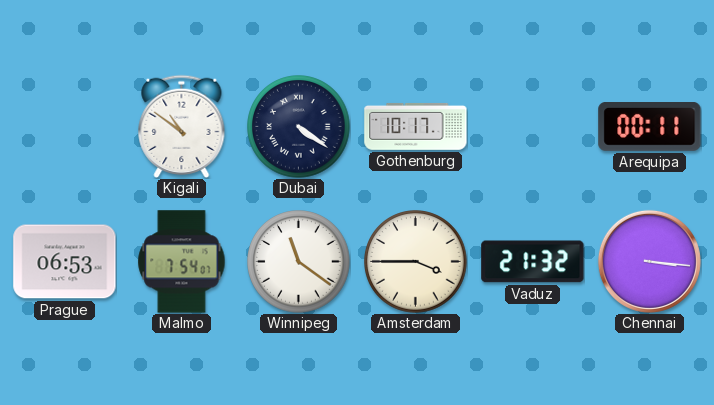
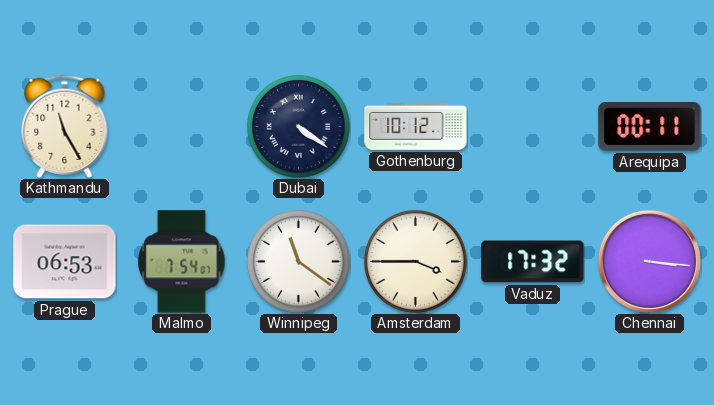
Kathmandu: none -> 11:25
Kigali: 10:51 -> none
Gothenburg: 10:17 -> 10:12
Vaduz: 21:32 -> 17:32
